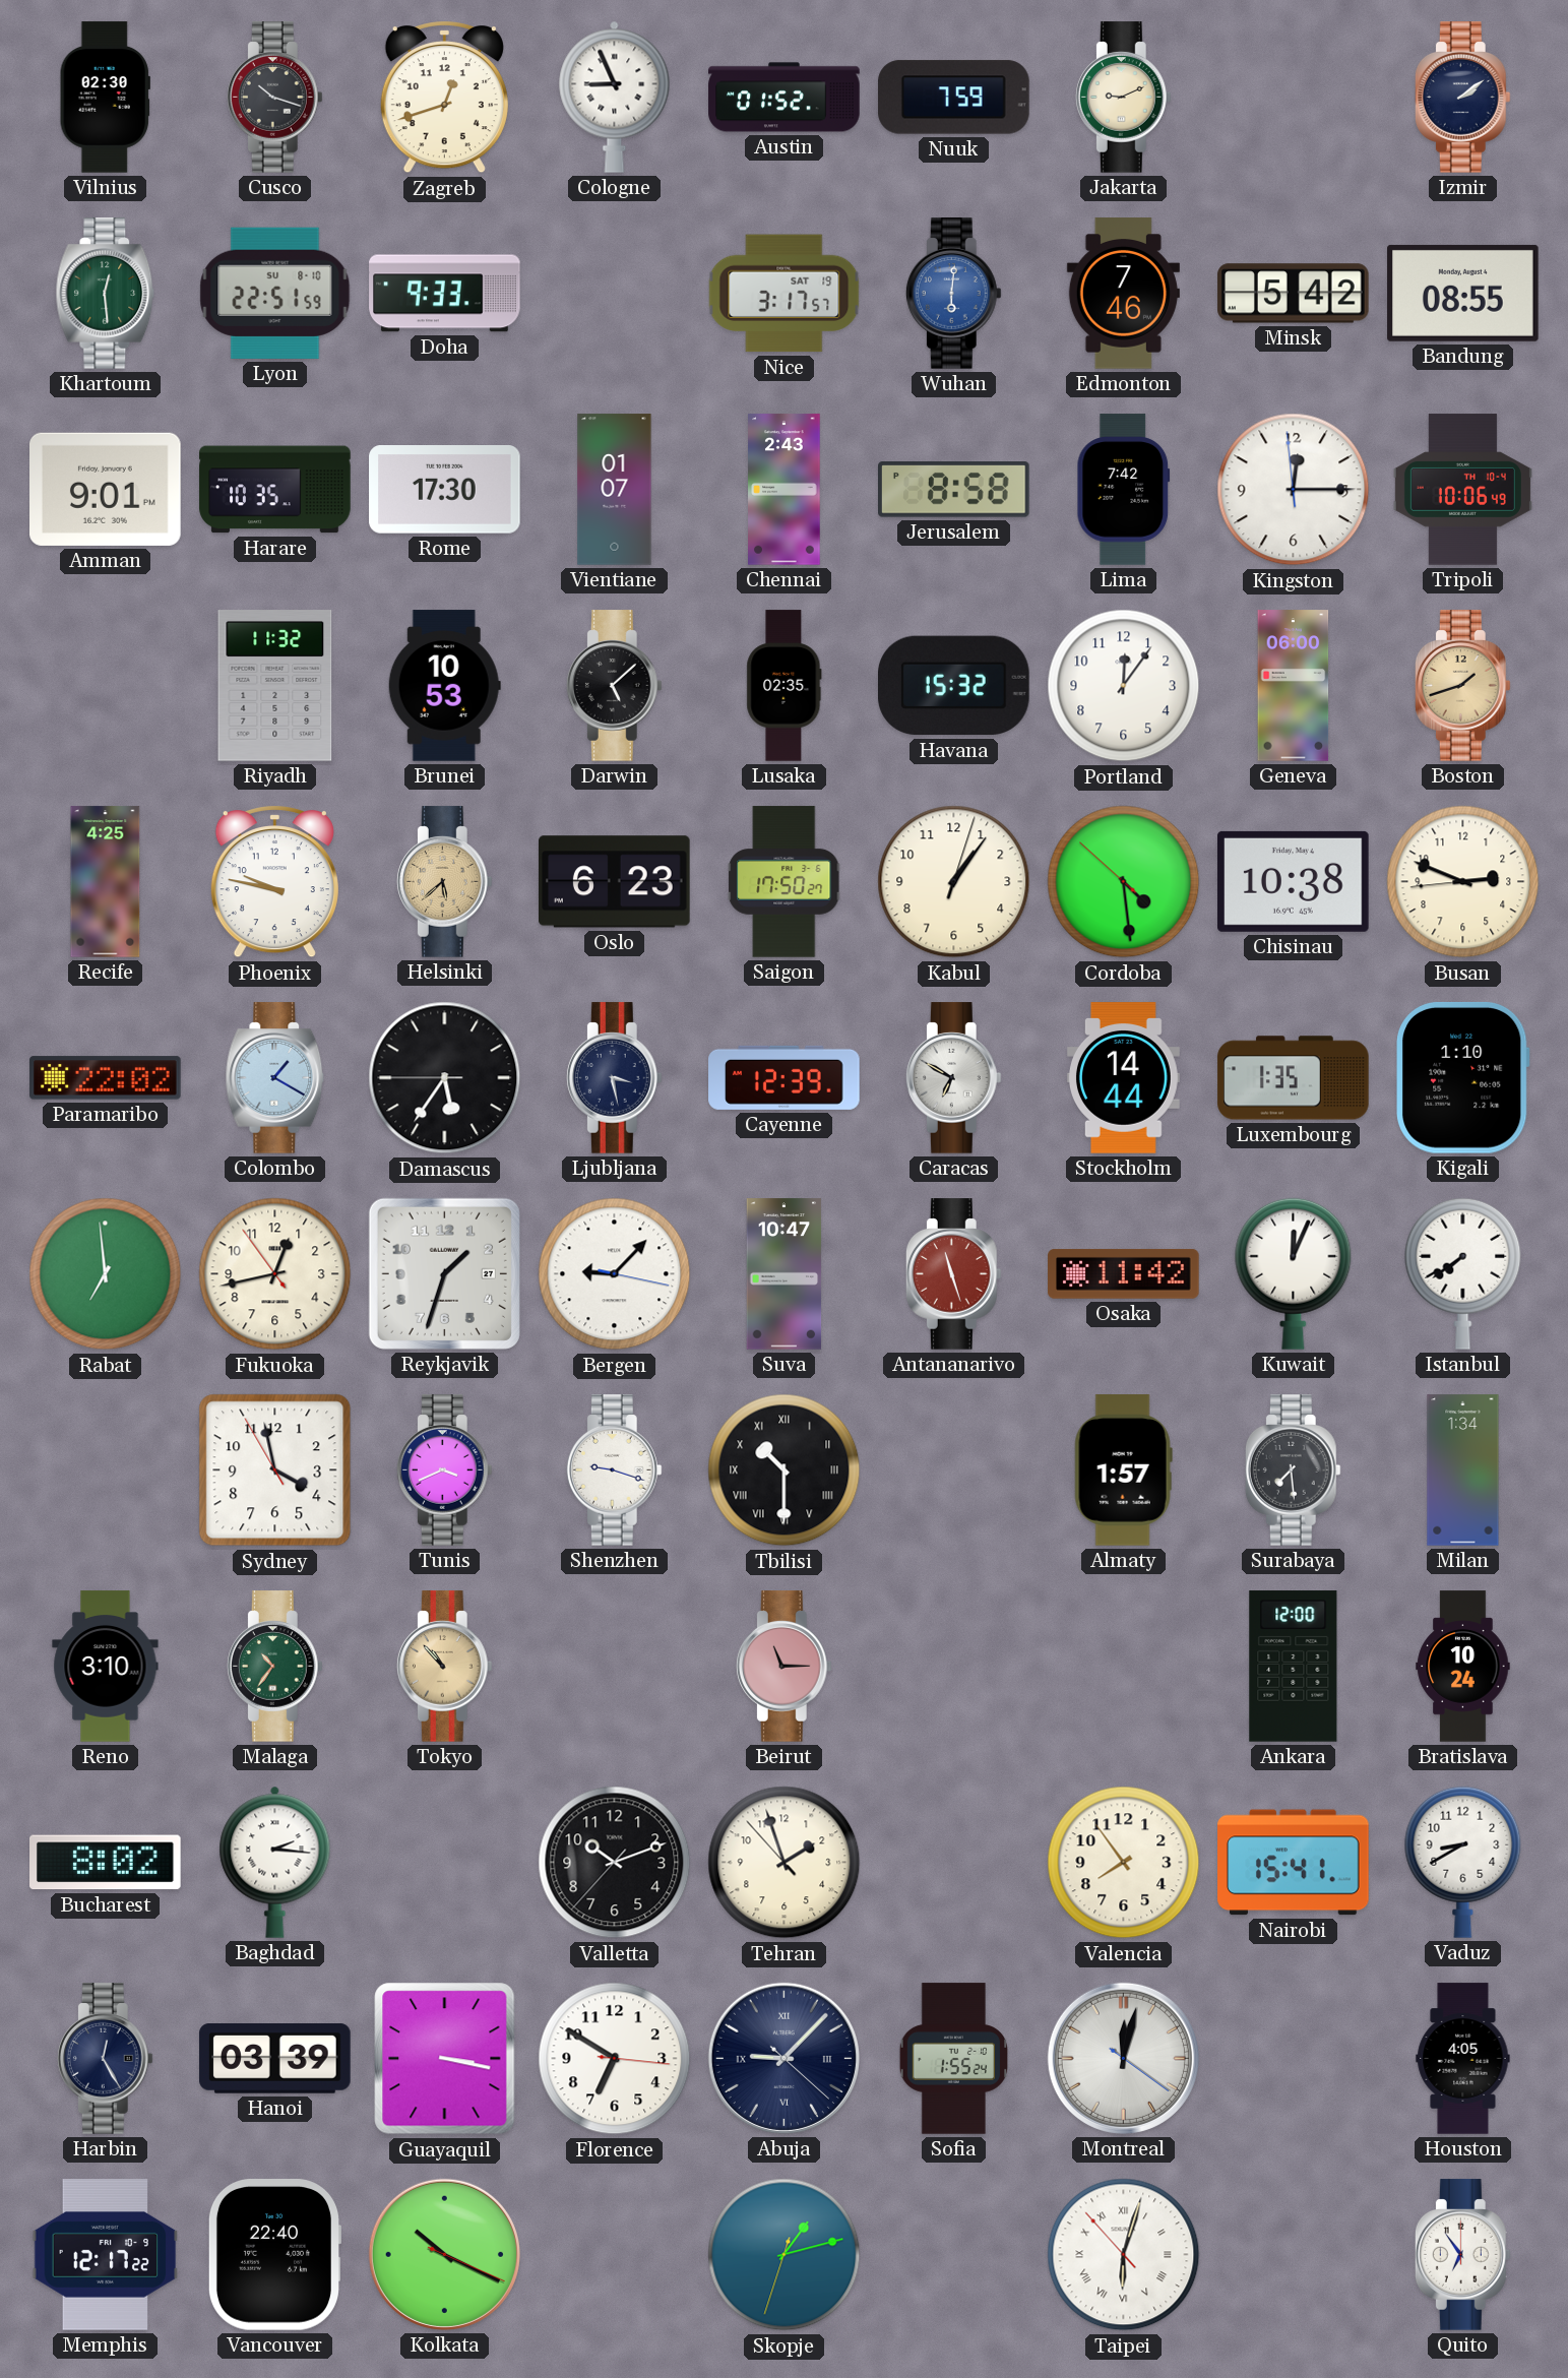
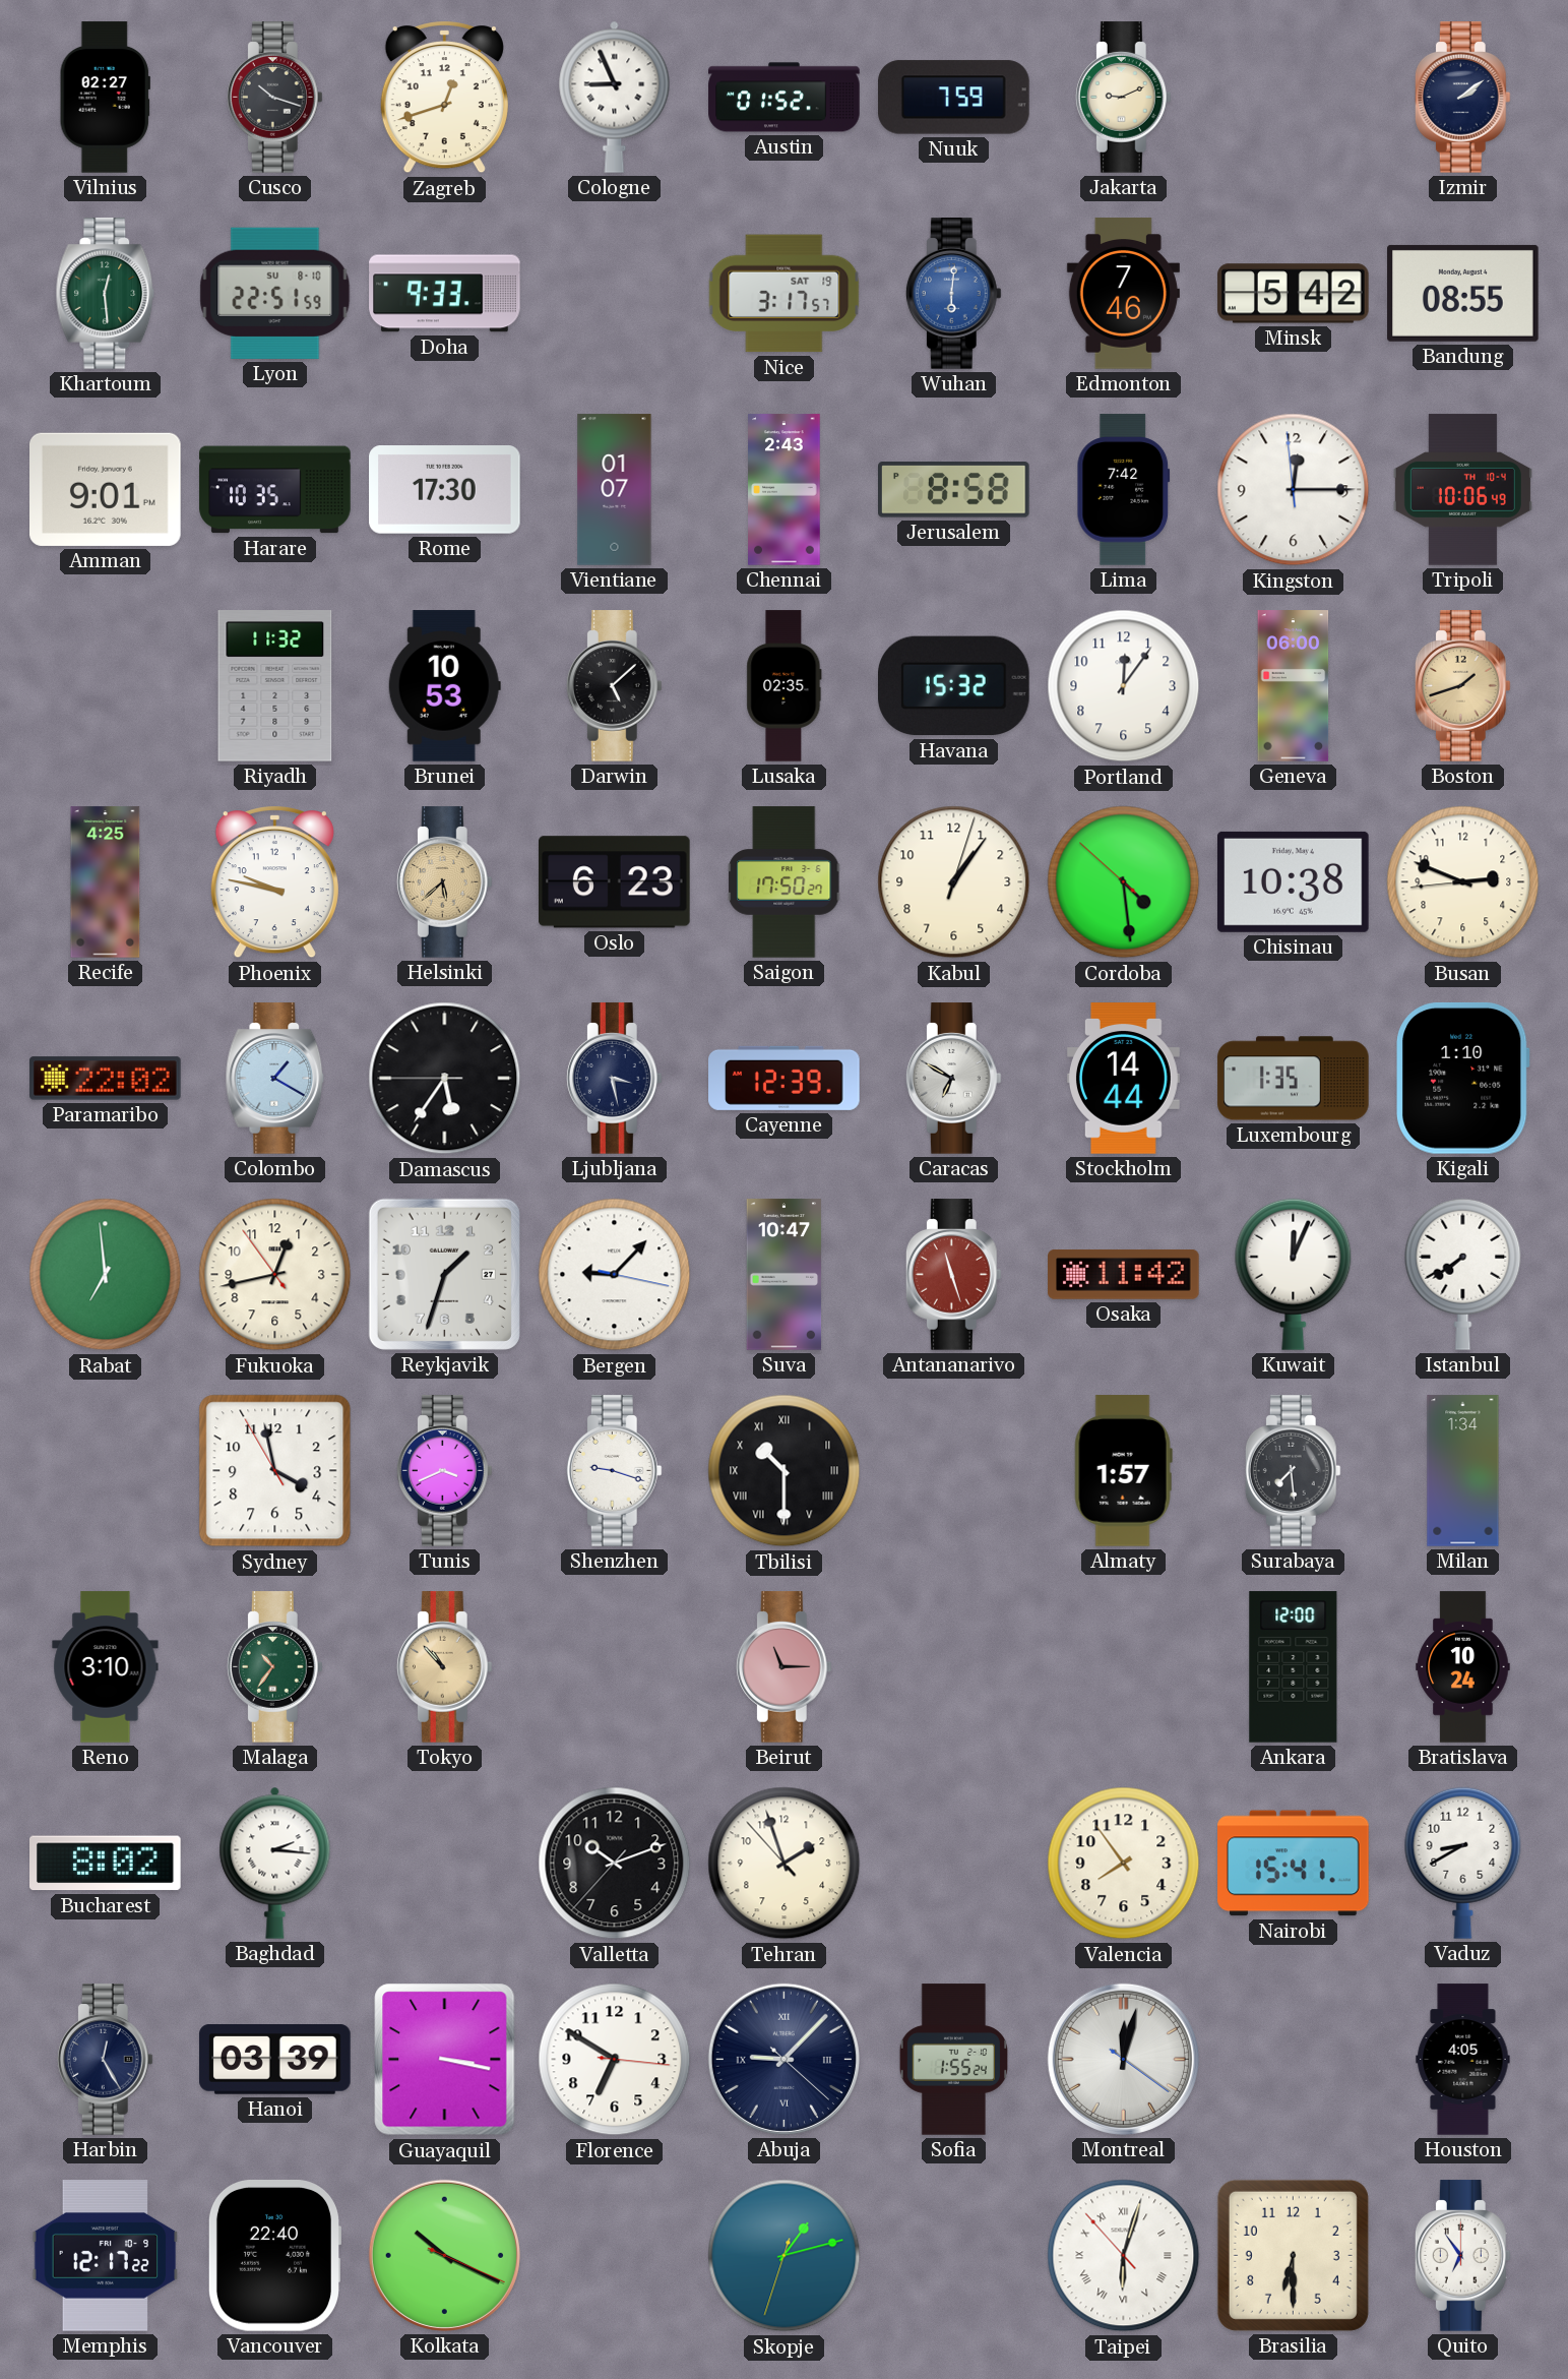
Vilnius: 02:30 -> 02:27
Brasilia: none -> 6:30
